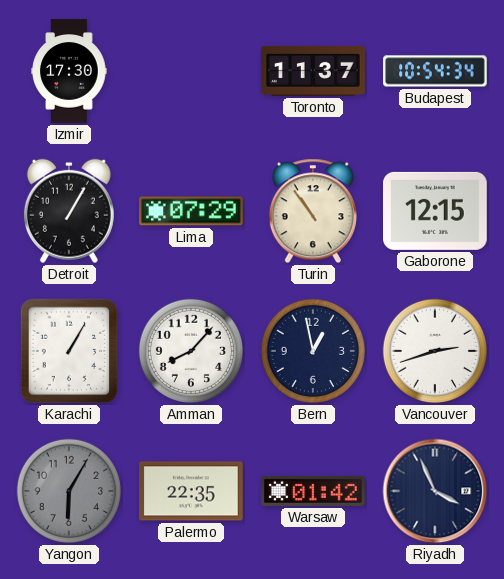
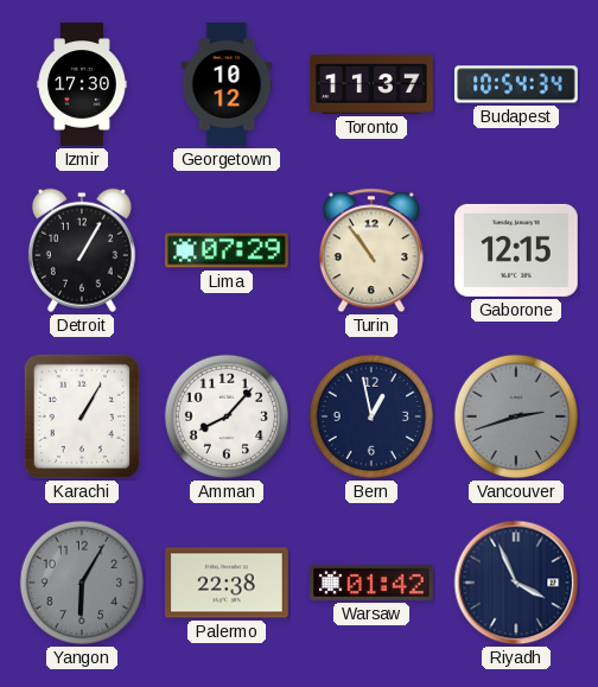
Georgetown: none -> 10:12
Vancouver dial: white -> grey
Palermo: 22:35 -> 22:38
